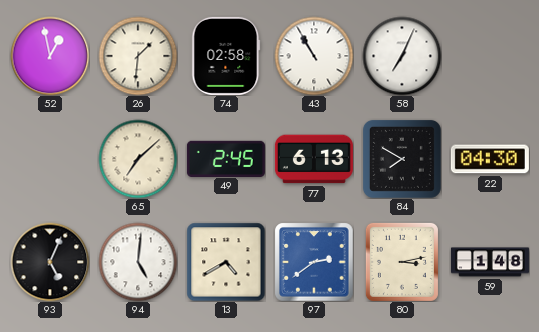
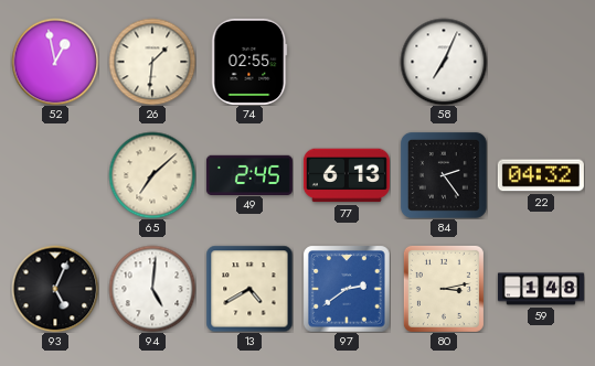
74: 02:58 -> 02:55
43: 10:55 -> none
84: 7:50 -> 2:24
22: 04:30 -> 04:32
